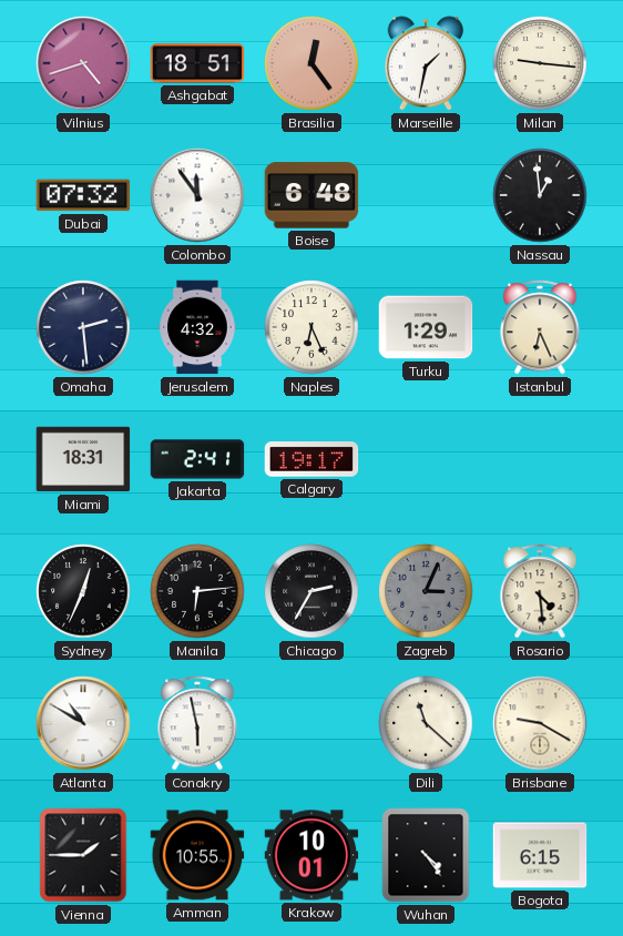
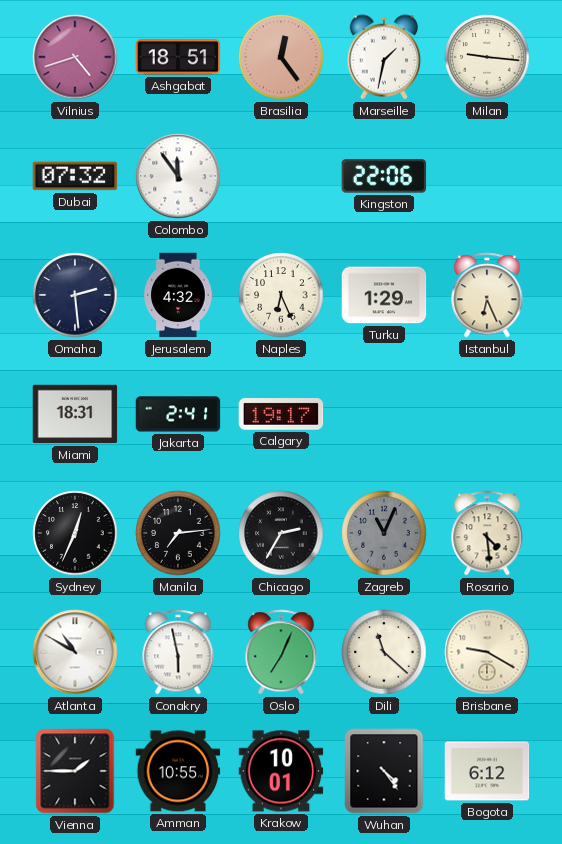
Boise: 6:48 -> none
Kingston: none -> 22:06
Nassau: 12:59 -> none
Manila: 6:14 -> 7:14
Zagreb: 3:04 -> 11:04
Oslo: none -> 7:04
Bogota: 6:15 -> 6:12
